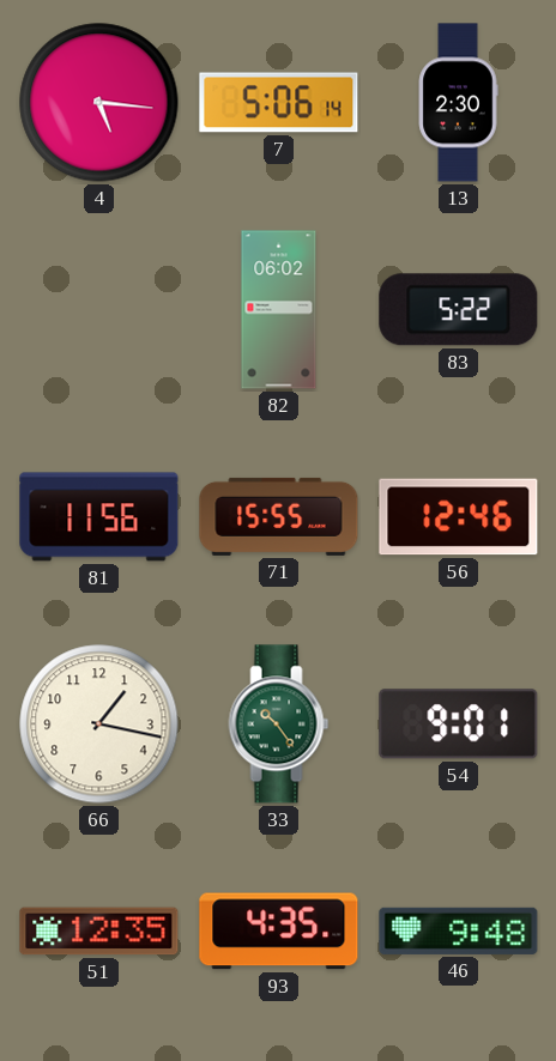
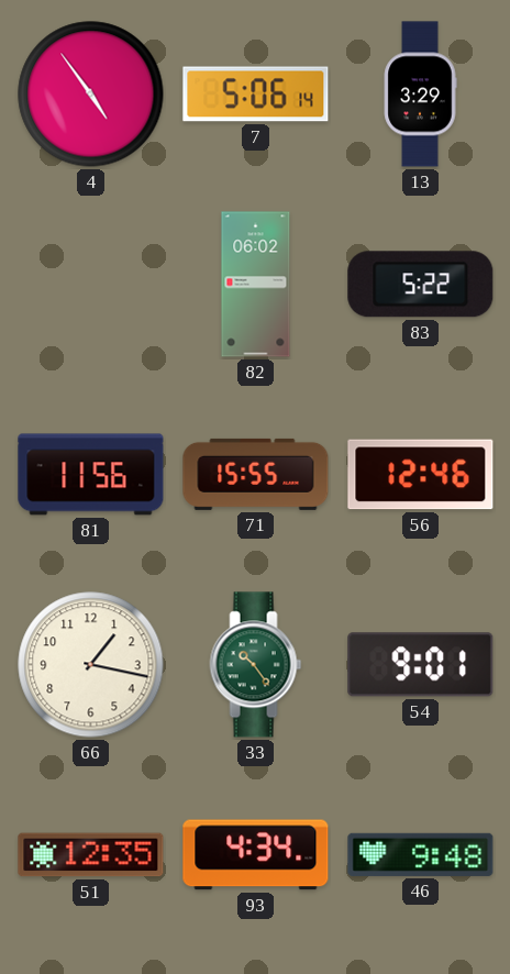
4: 5:16 -> 4:54
13: 2:30 -> 3:29
93: 4:35 -> 4:34
